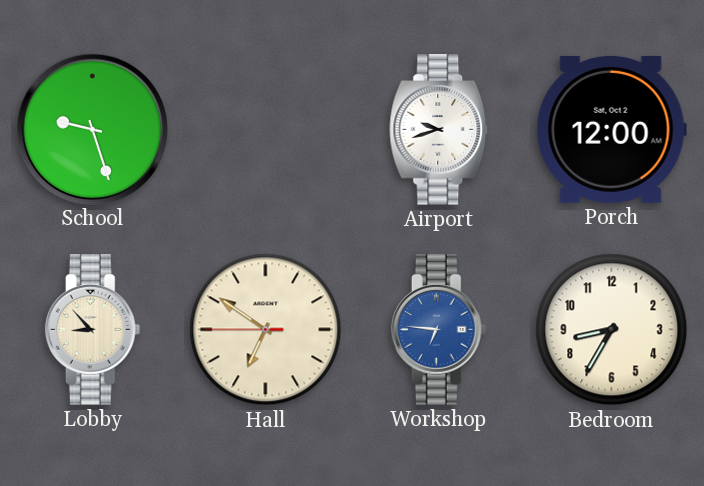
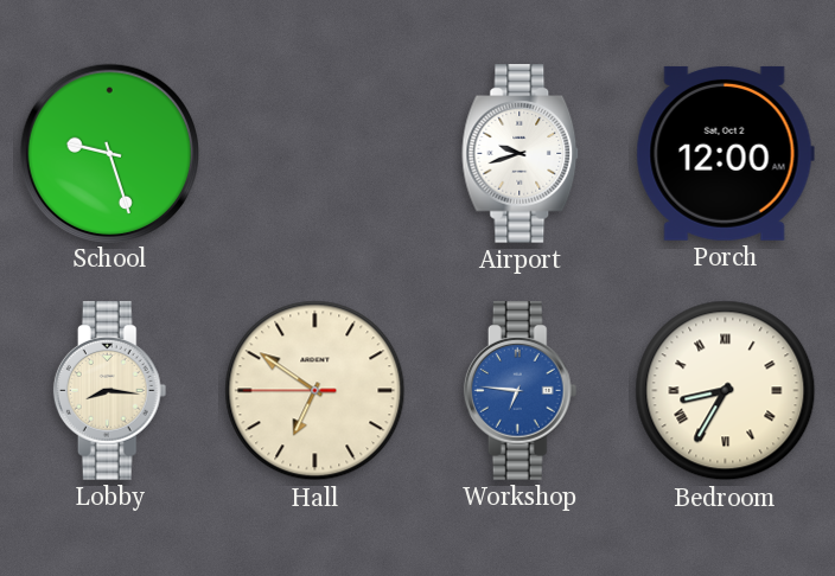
Lobby: 8:53 -> 8:16
Bedroom numerals: Arabic -> Roman
